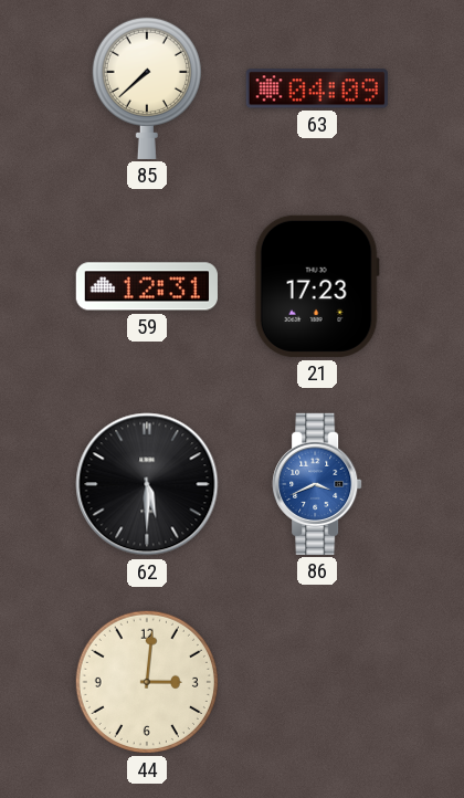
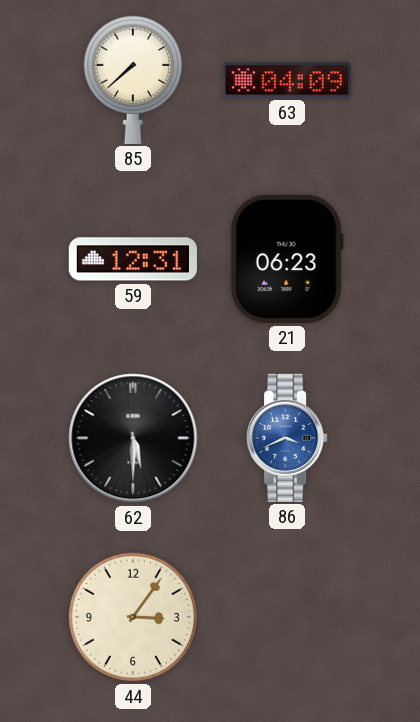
21: 17:23 -> 06:23
44: 3:01 -> 3:06
